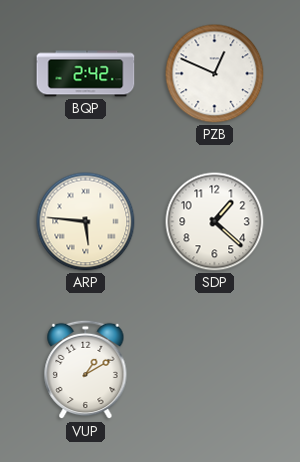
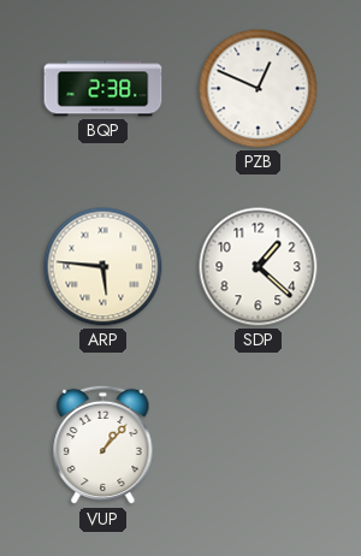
BQP: 2:42 -> 2:38
VUP: 1:10 -> 1:07
